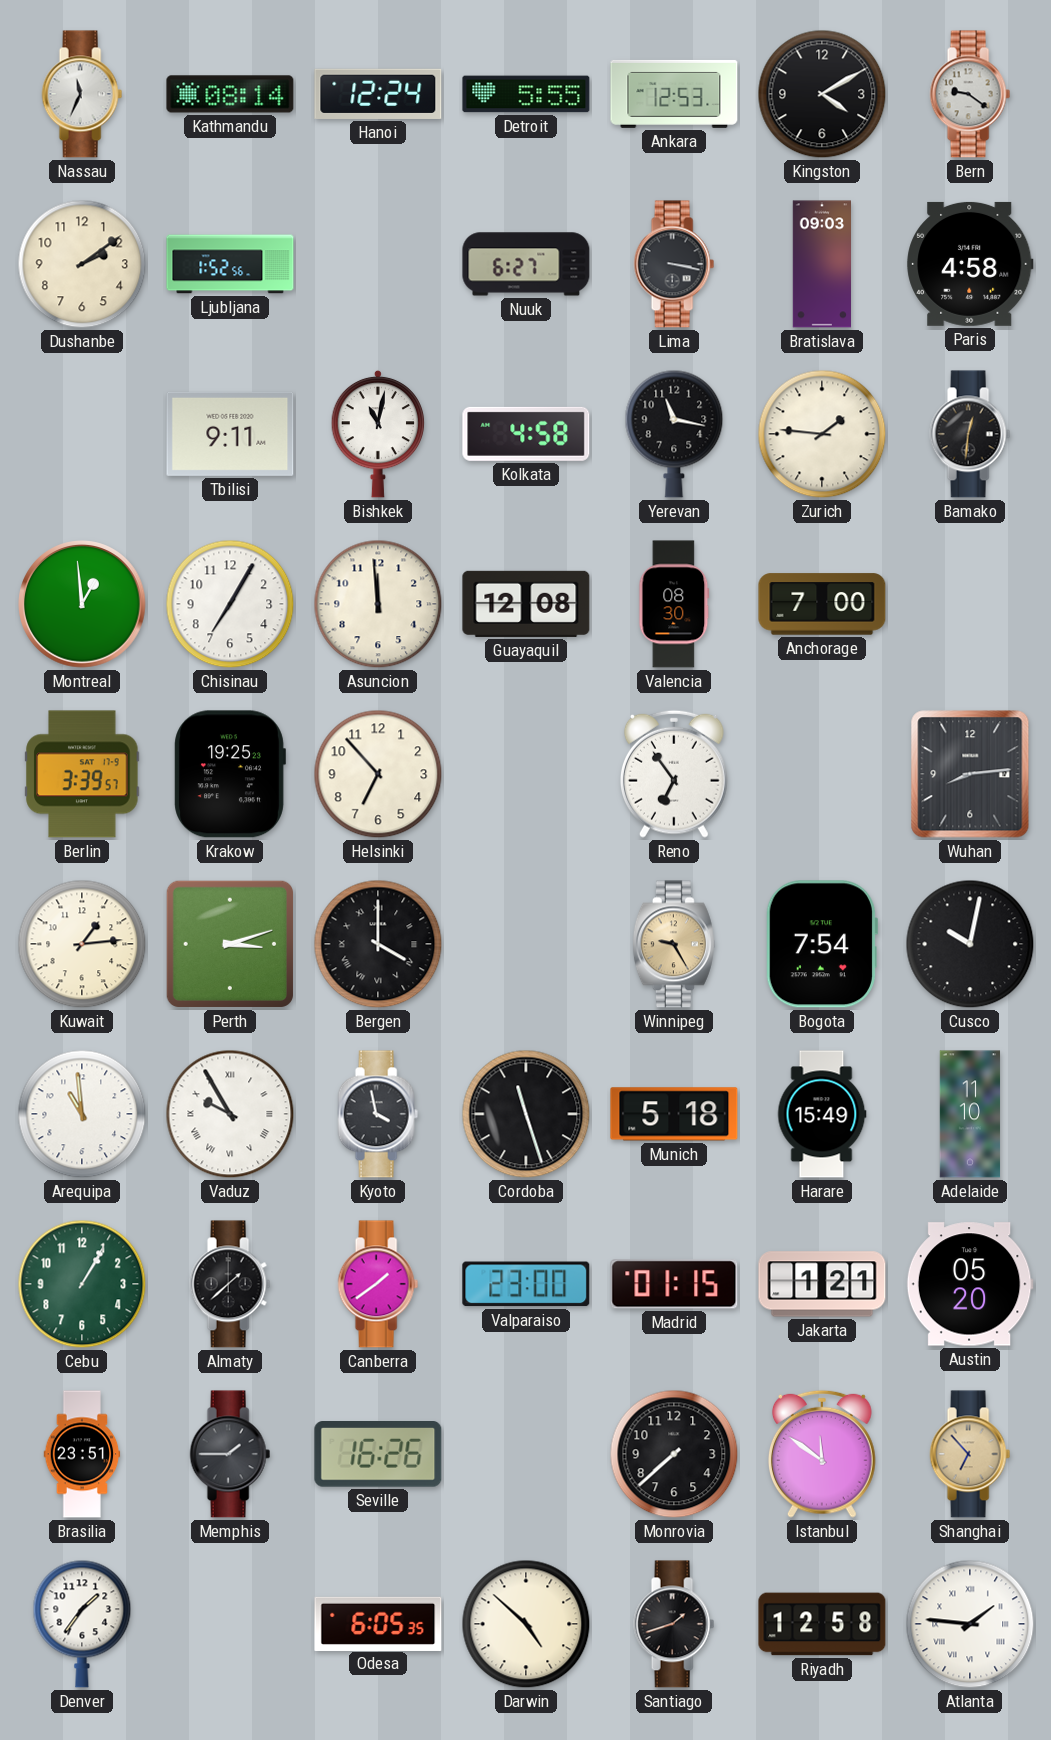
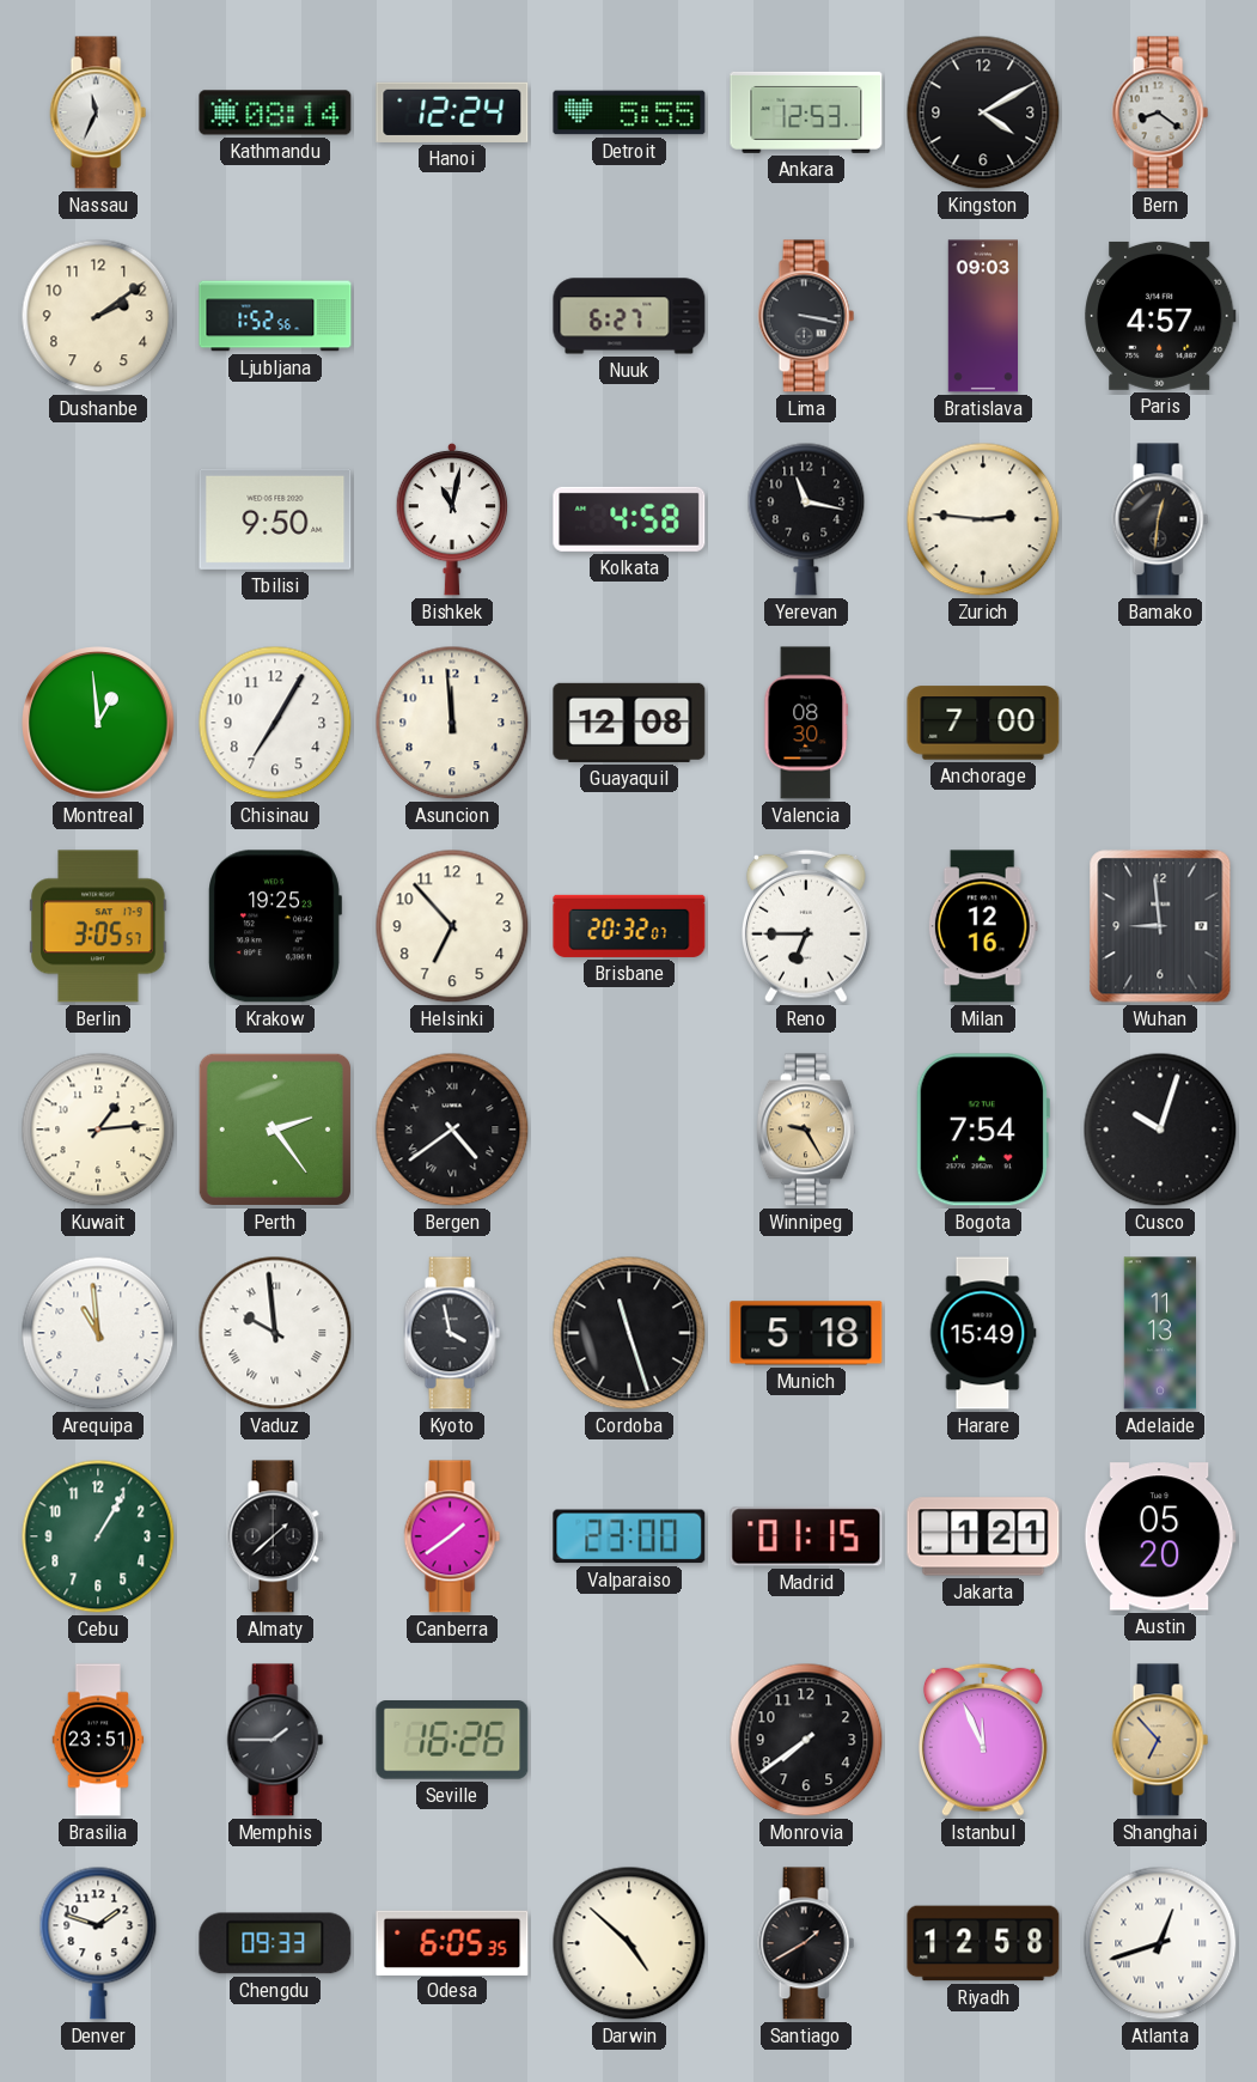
Bern: 9:21 -> 8:21
Paris: 4:58 -> 4:57
Tbilisi: 9:11 -> 9:50
Zurich: 1:46 -> 2:46
Berlin: 3:39 -> 3:05
Brisbane: none -> 20:32
Reno: 6:54 -> 6:45
Milan: none -> 12:16
Wuhan: 8:14 -> 8:59
Perth: 3:12 -> 2:24
Bergen: 4:00 -> 4:39
Cusco: 10:02 -> 10:03
Vaduz: 9:55 -> 9:59
Adelaide: 11:10 -> 11:13
Monrovia: 7:38 -> 7:39
Istanbul: 11:51 -> 11:56
Denver: 1:36 -> 1:48
Chengdu: none -> 09:33
Santiago: 1:42 -> 1:40
Atlanta: 1:46 -> 12:42
